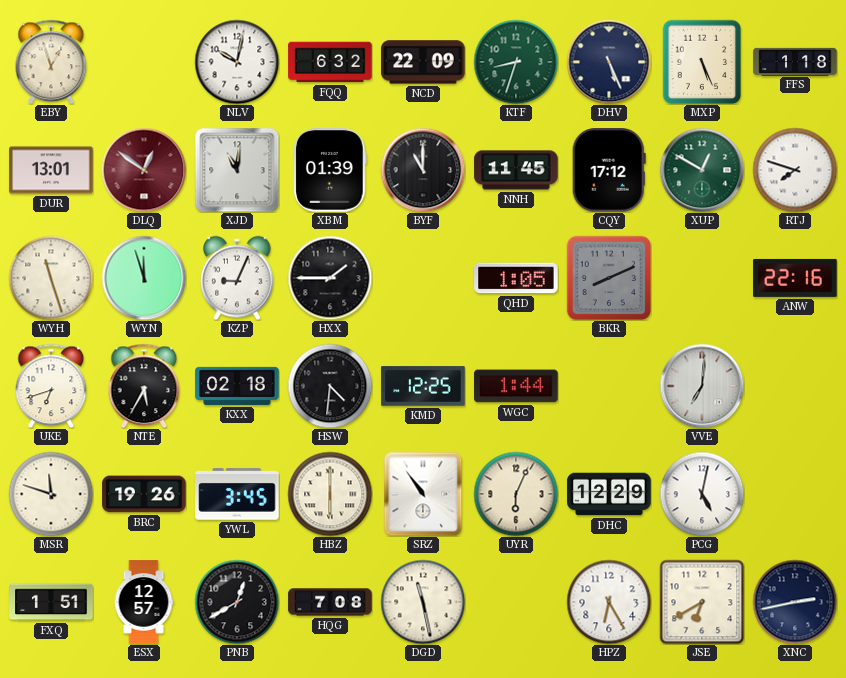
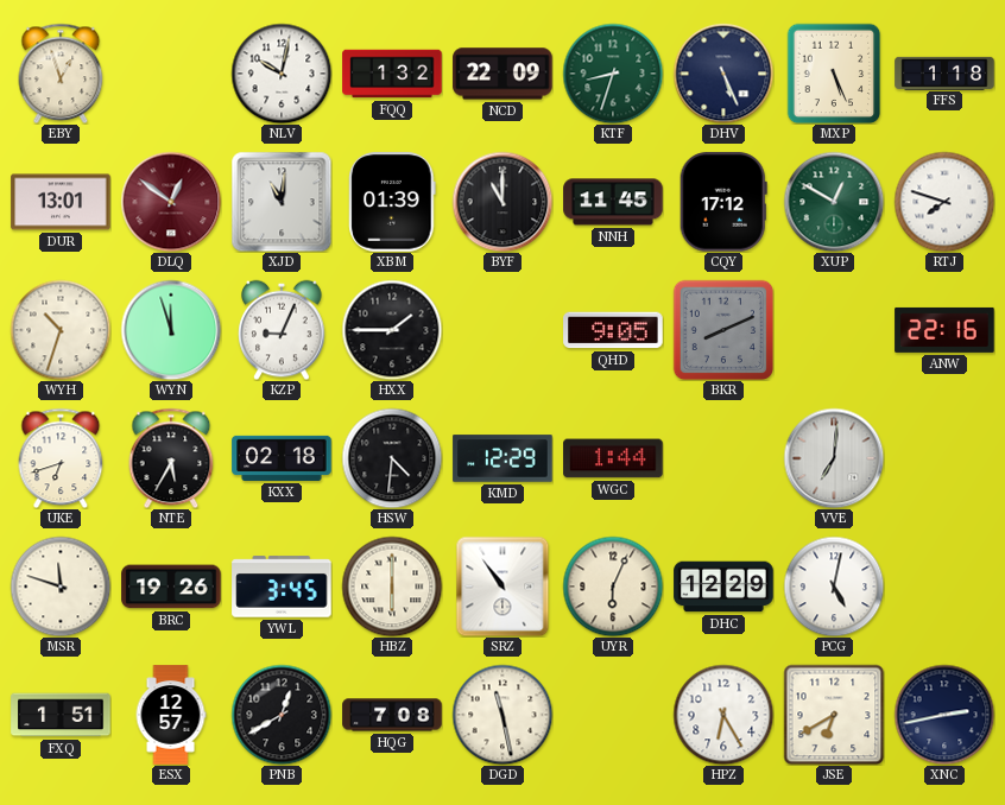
FQQ: 6:32 -> 1:32
WYH: 11:27 -> 10:33
QHD: 1:05 -> 9:05
KMD: 12:25 -> 12:29
